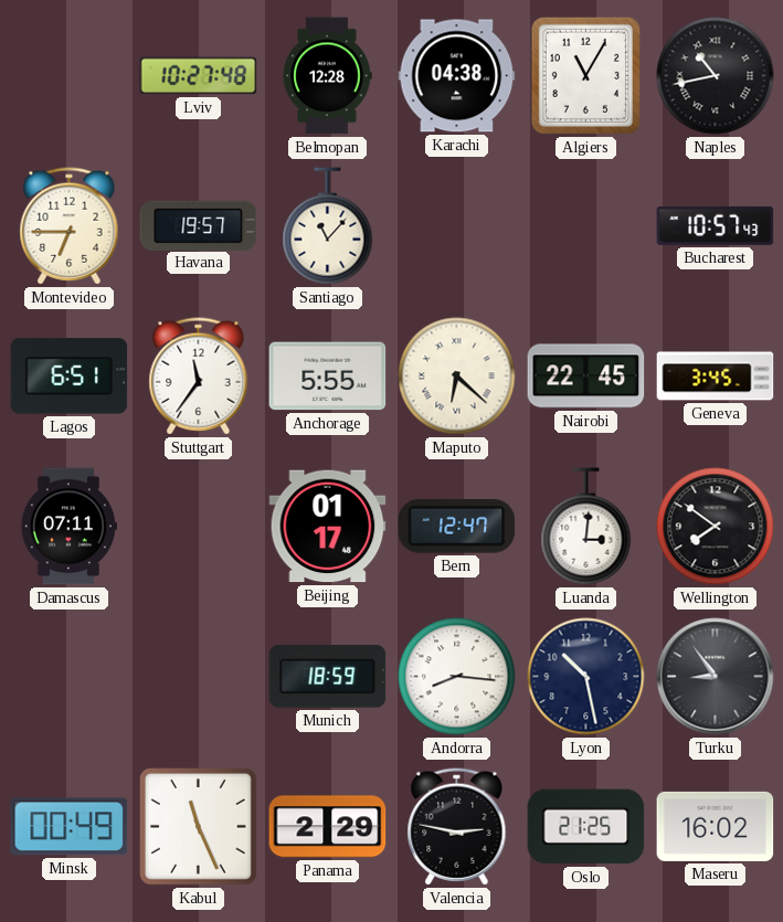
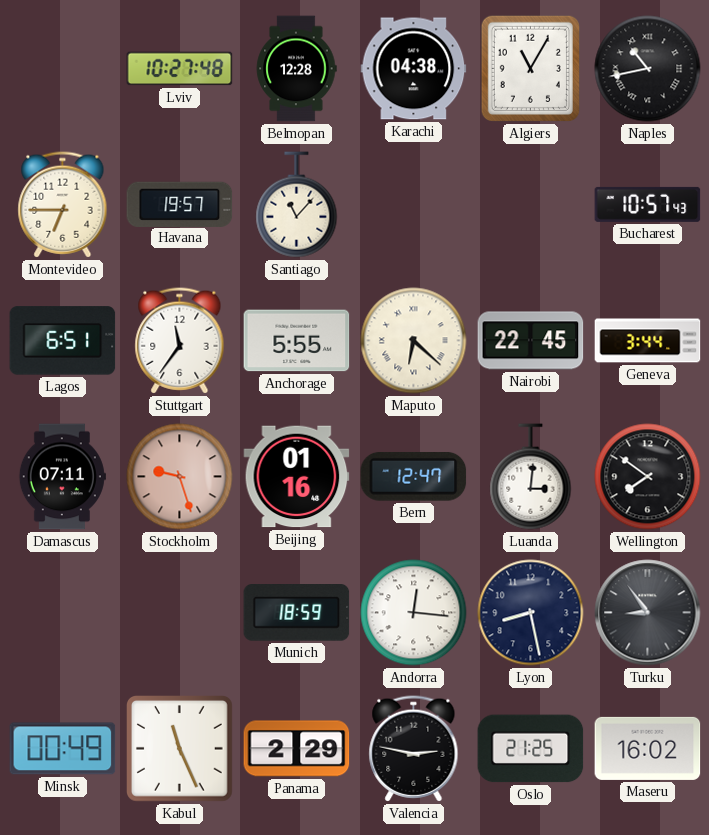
Geneva: 3:45 -> 3:44
Stockholm: none -> 9:27
Beijing: 01:17 -> 01:16
Andorra: 8:16 -> 12:16
Lyon: 10:28 -> 8:28
